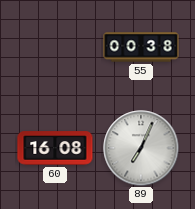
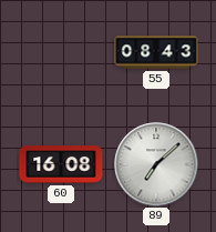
55: 00:38 -> 08:43
89: 7:04 -> 7:08
